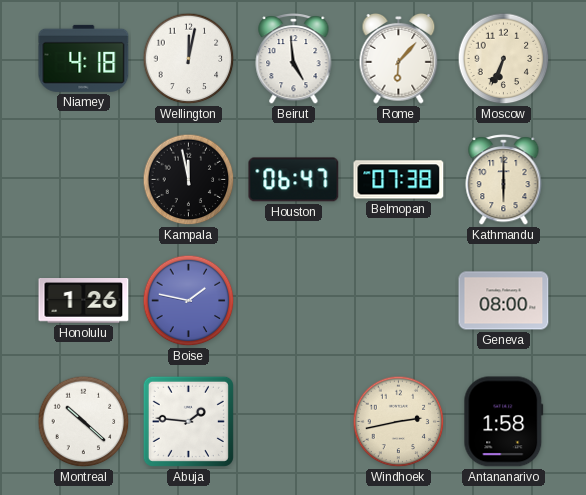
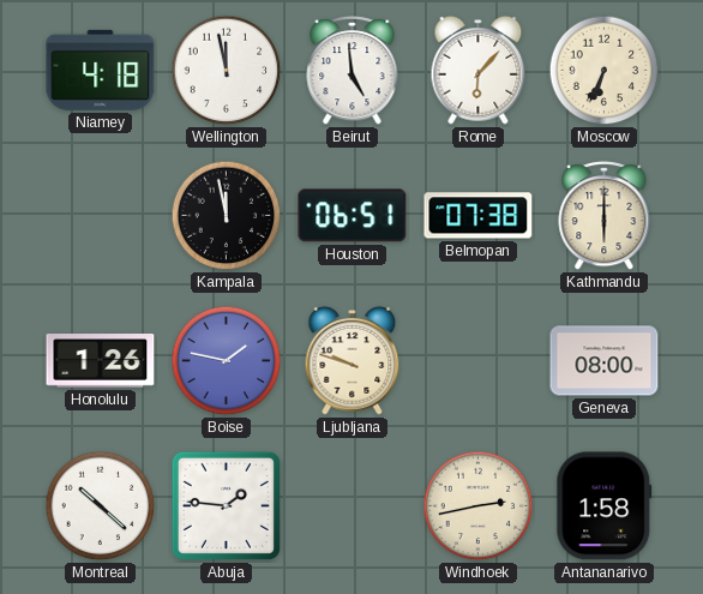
Wellington: 12:02 -> 11:58
Houston: 06:47 -> 06:51
Ljubljana: none -> 9:48
